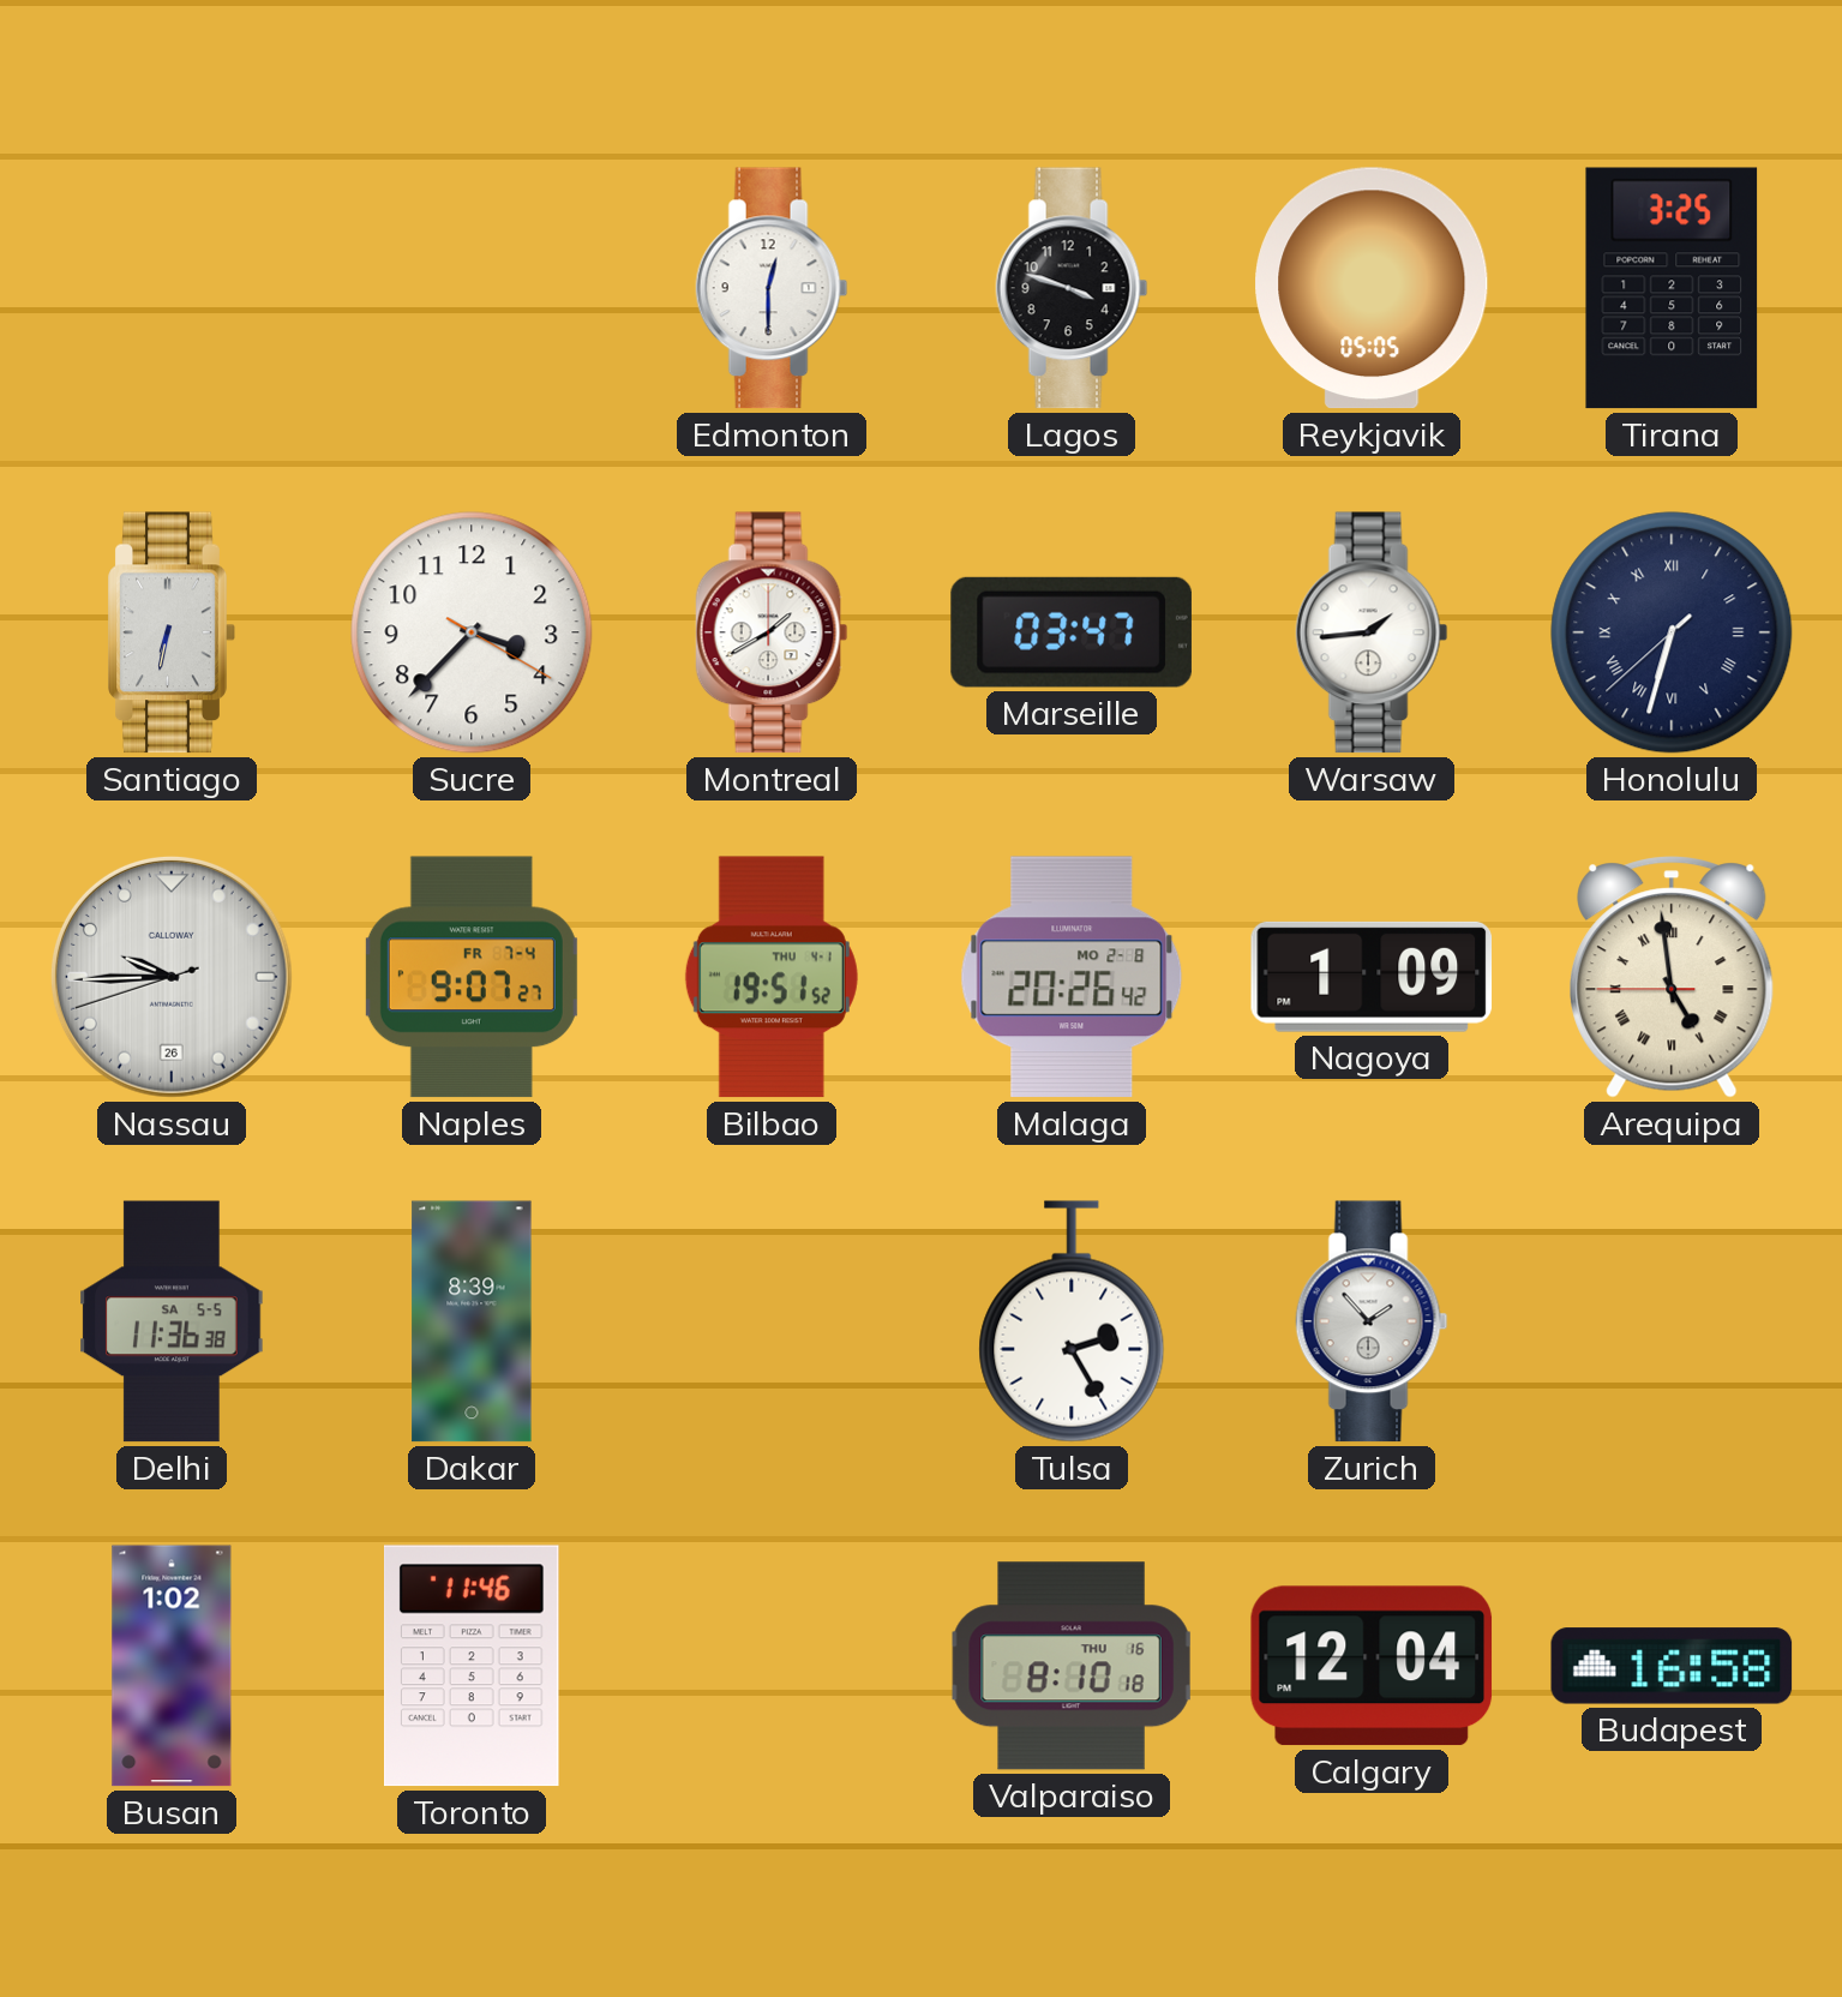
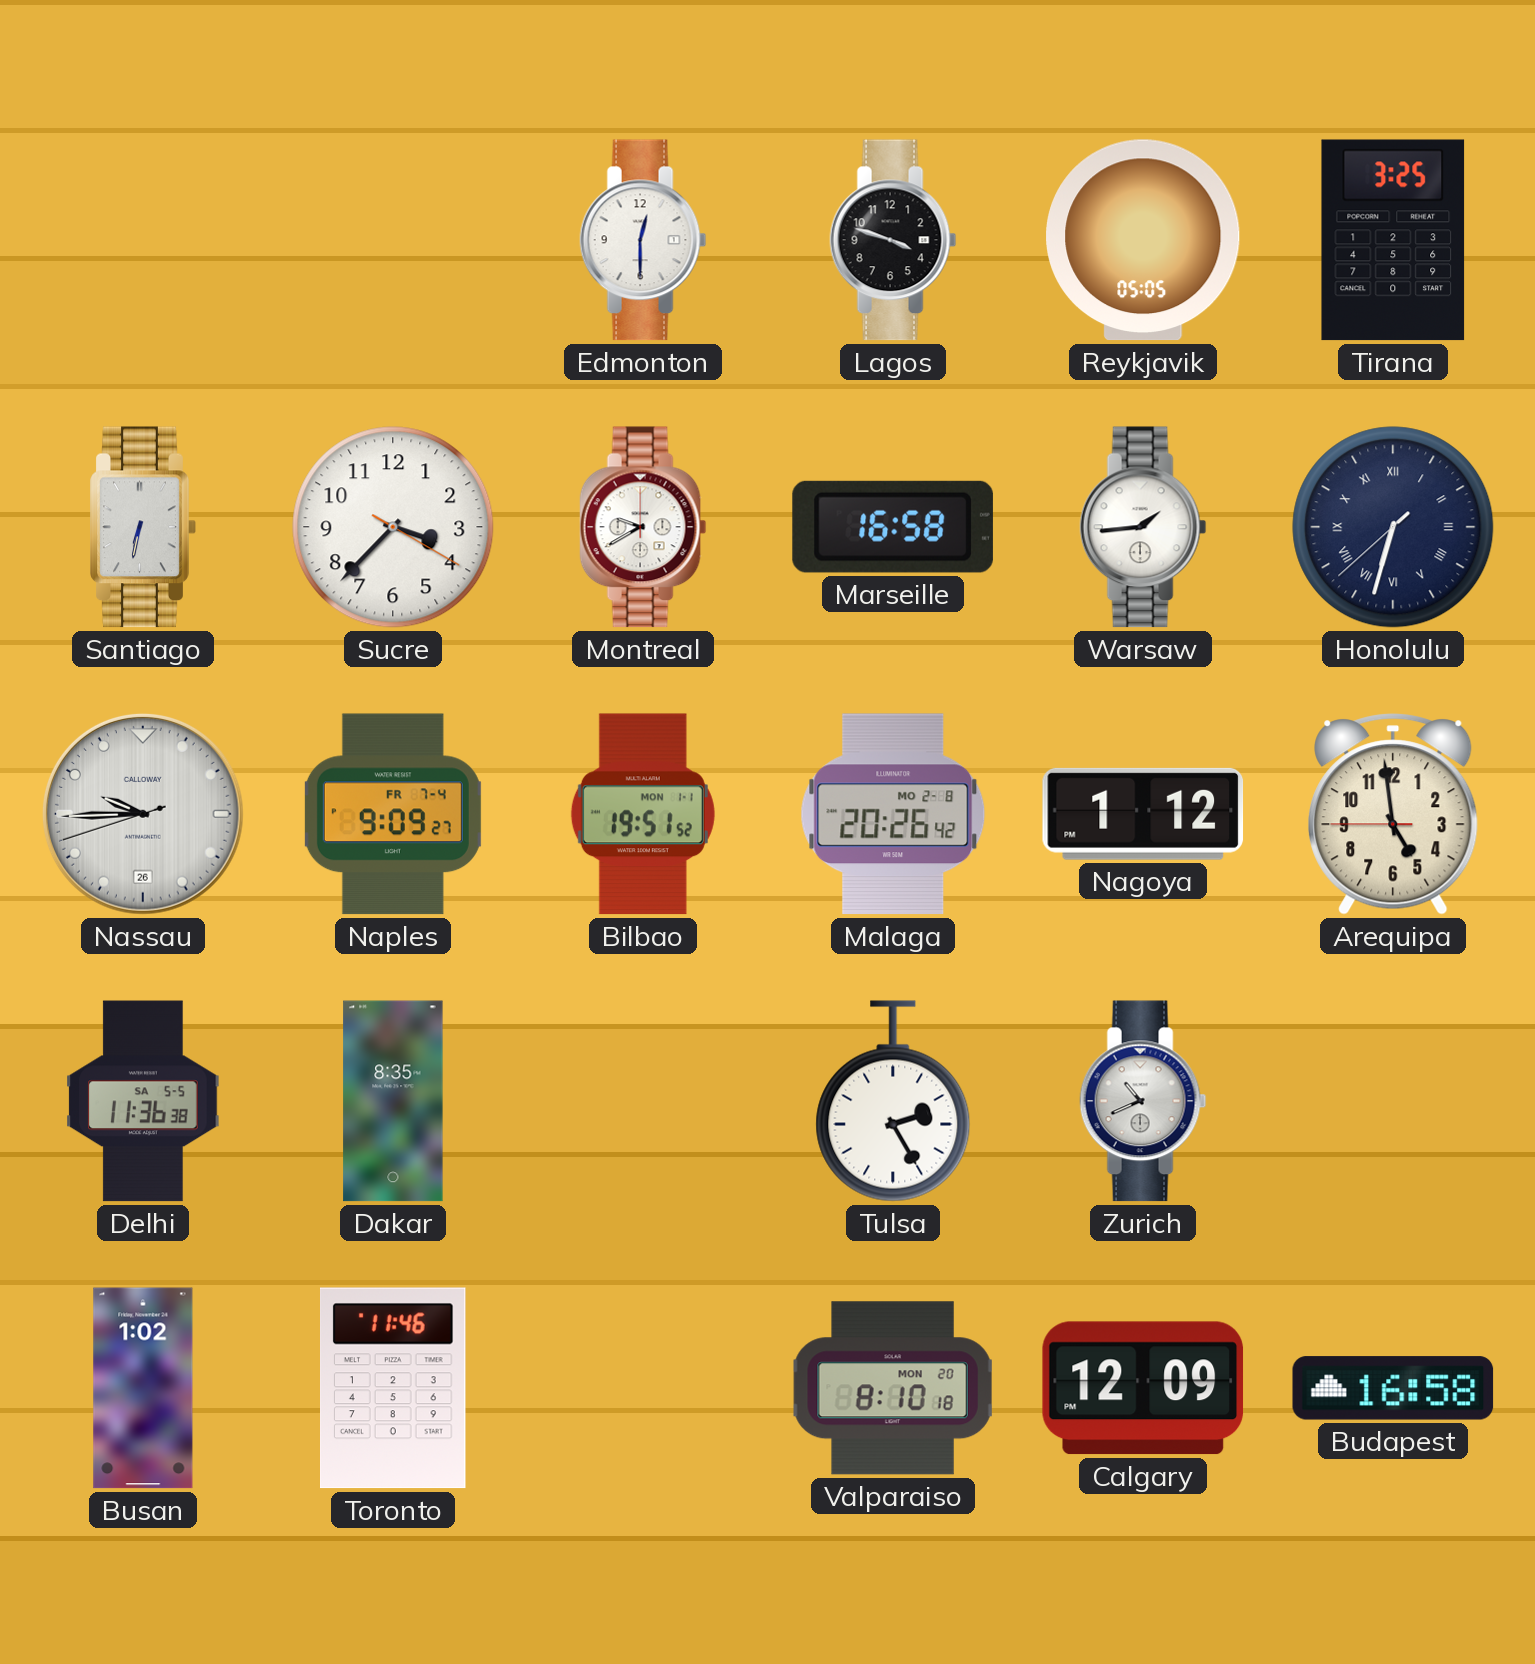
Montreal: 1:40 -> 9:40
Marseille: 03:47 -> 16:58
Naples: 9:07 -> 9:09
Bilbao date: THU 4-1 -> MON 1-1
Nagoya: 1:09 -> 1:12
Arequipa numerals: Roman -> Arabic
Dakar: 8:39 -> 8:35
Zurich: 1:53 -> 10:41
Valparaiso date: THU 16 -> MON 20
Calgary: 12:04 -> 12:09
